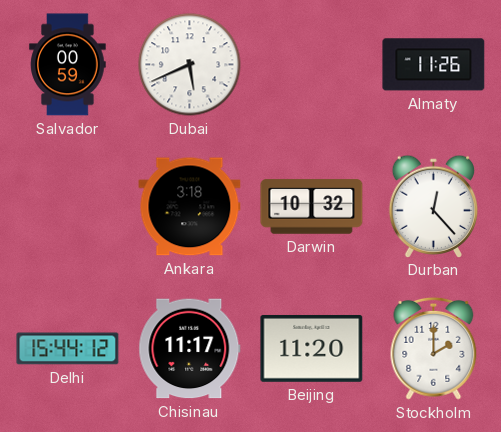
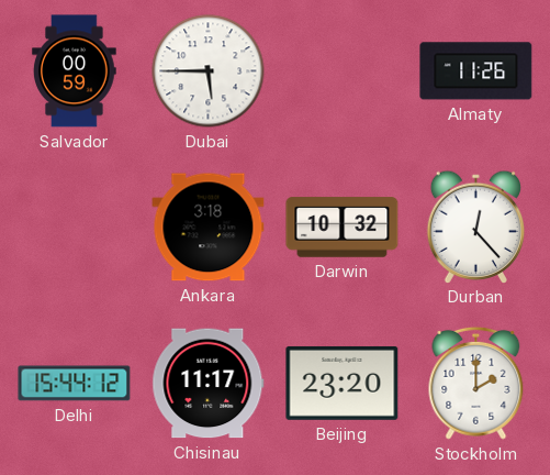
Dubai: 5:41 -> 5:45
Beijing: 11:20 -> 23:20
